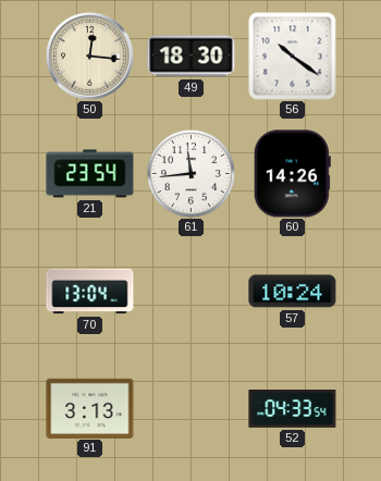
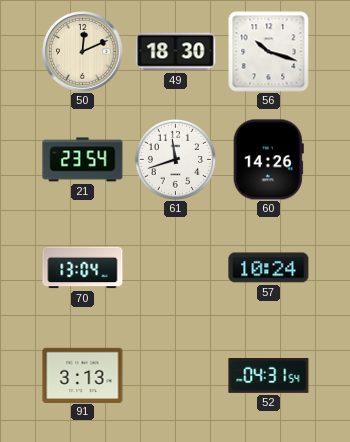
50: 12:16 -> 12:11
56: 10:21 -> 10:18
61: 11:44 -> 11:42
52: 04:33 -> 04:31
